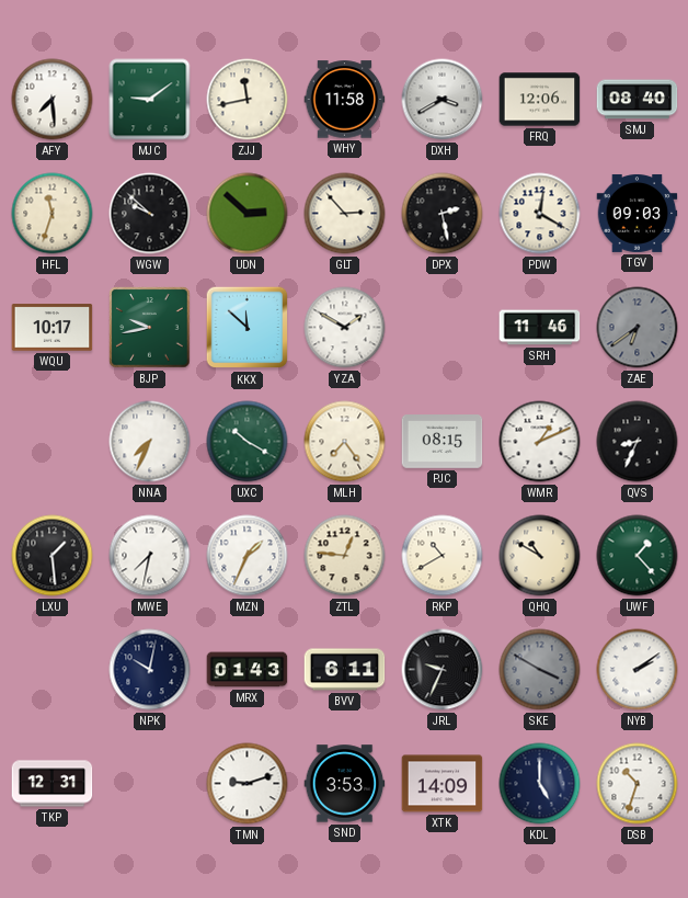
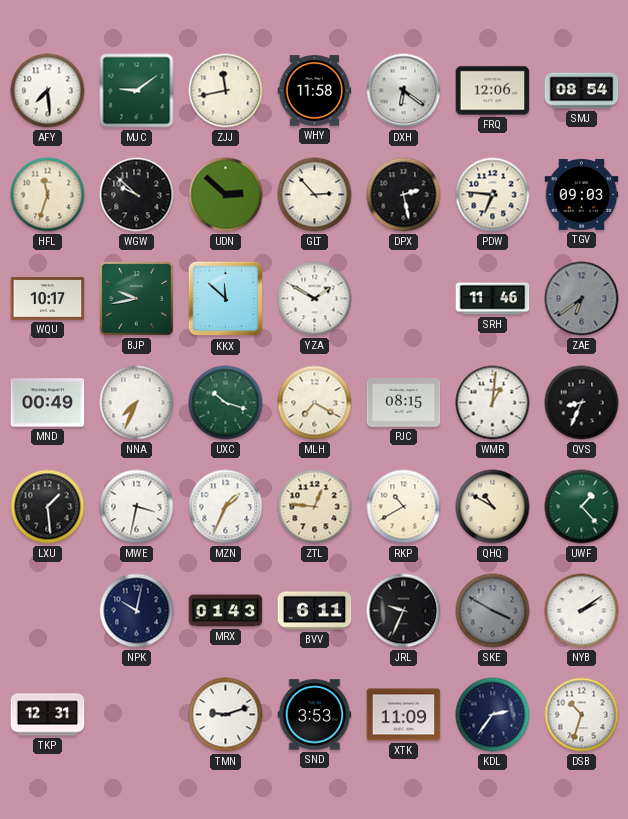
DXH: 3:40 -> 6:21
SMJ: 08:40 -> 08:54
PDW: 12:20 -> 6:46
MND: none -> 00:49
UXC: 10:20 -> 10:18
MLH: 7:24 -> 7:20
WMR: 1:11 -> 1:01
MWE: 7:32 -> 3:32
XTK: 14:09 -> 11:09
KDL: 5:00 -> 2:36
